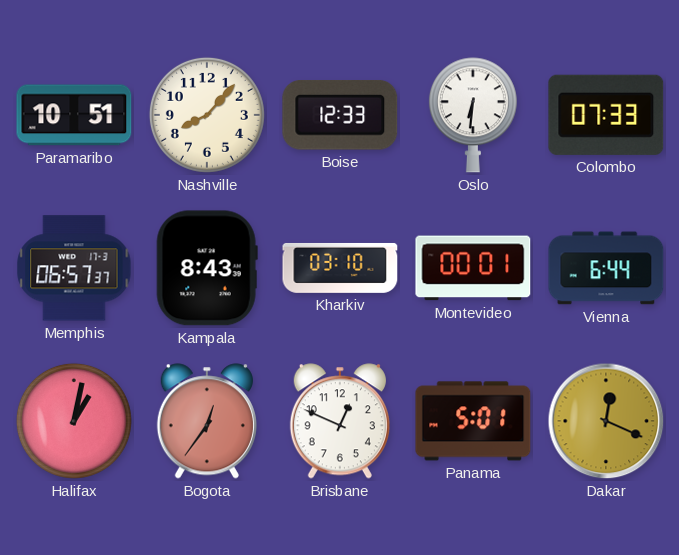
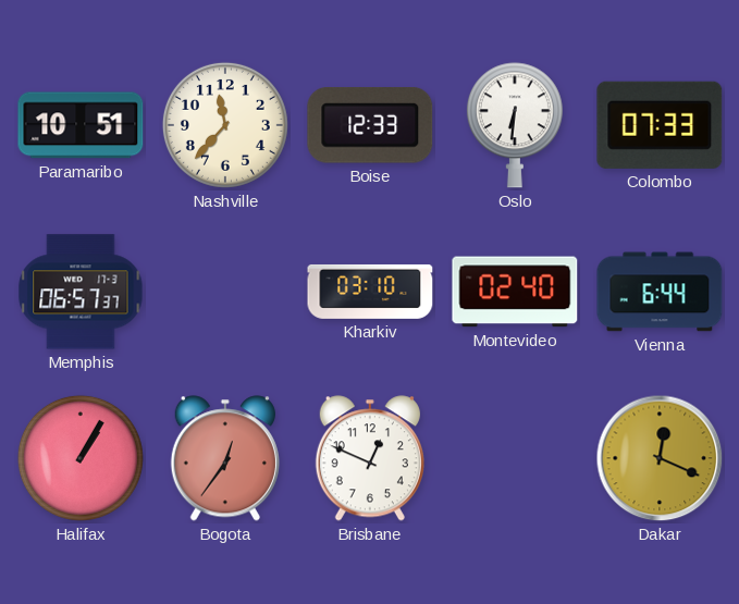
Nashville: 8:07 -> 11:37
Kampala: 8:43 -> none
Montevideo: 00:01 -> 02:40
Halifax: 1:02 -> 1:05
Panama: 5:01 -> none
